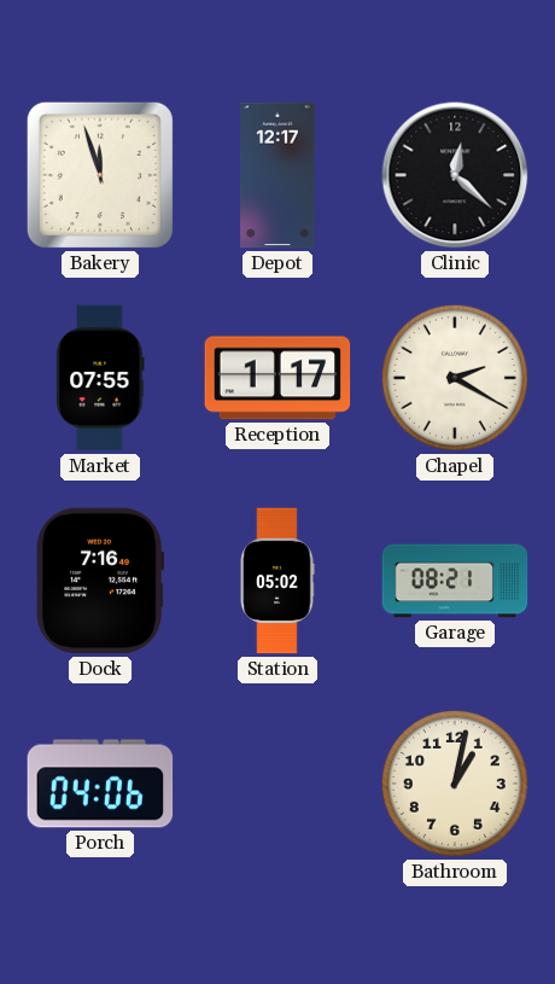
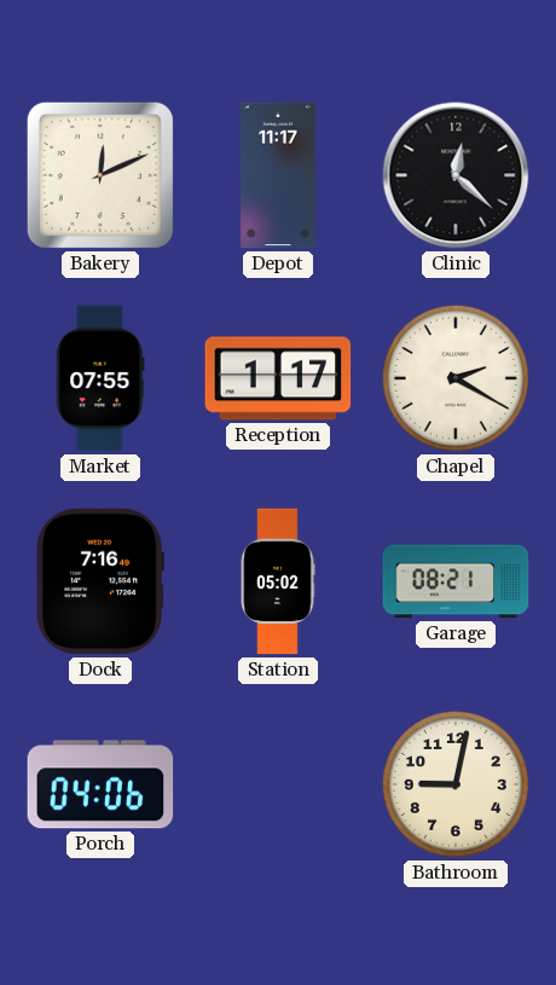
Bakery: 11:57 -> 12:11
Depot: 12:17 -> 11:17
Bathroom: 1:02 -> 9:02
